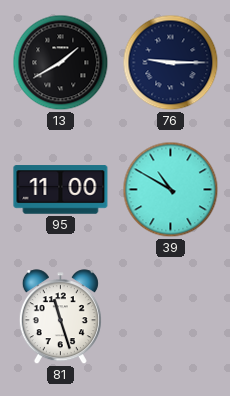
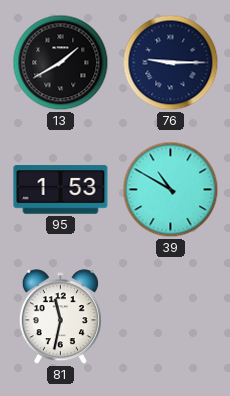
95: 11:00 -> 1:53
81: 11:27 -> 11:32
